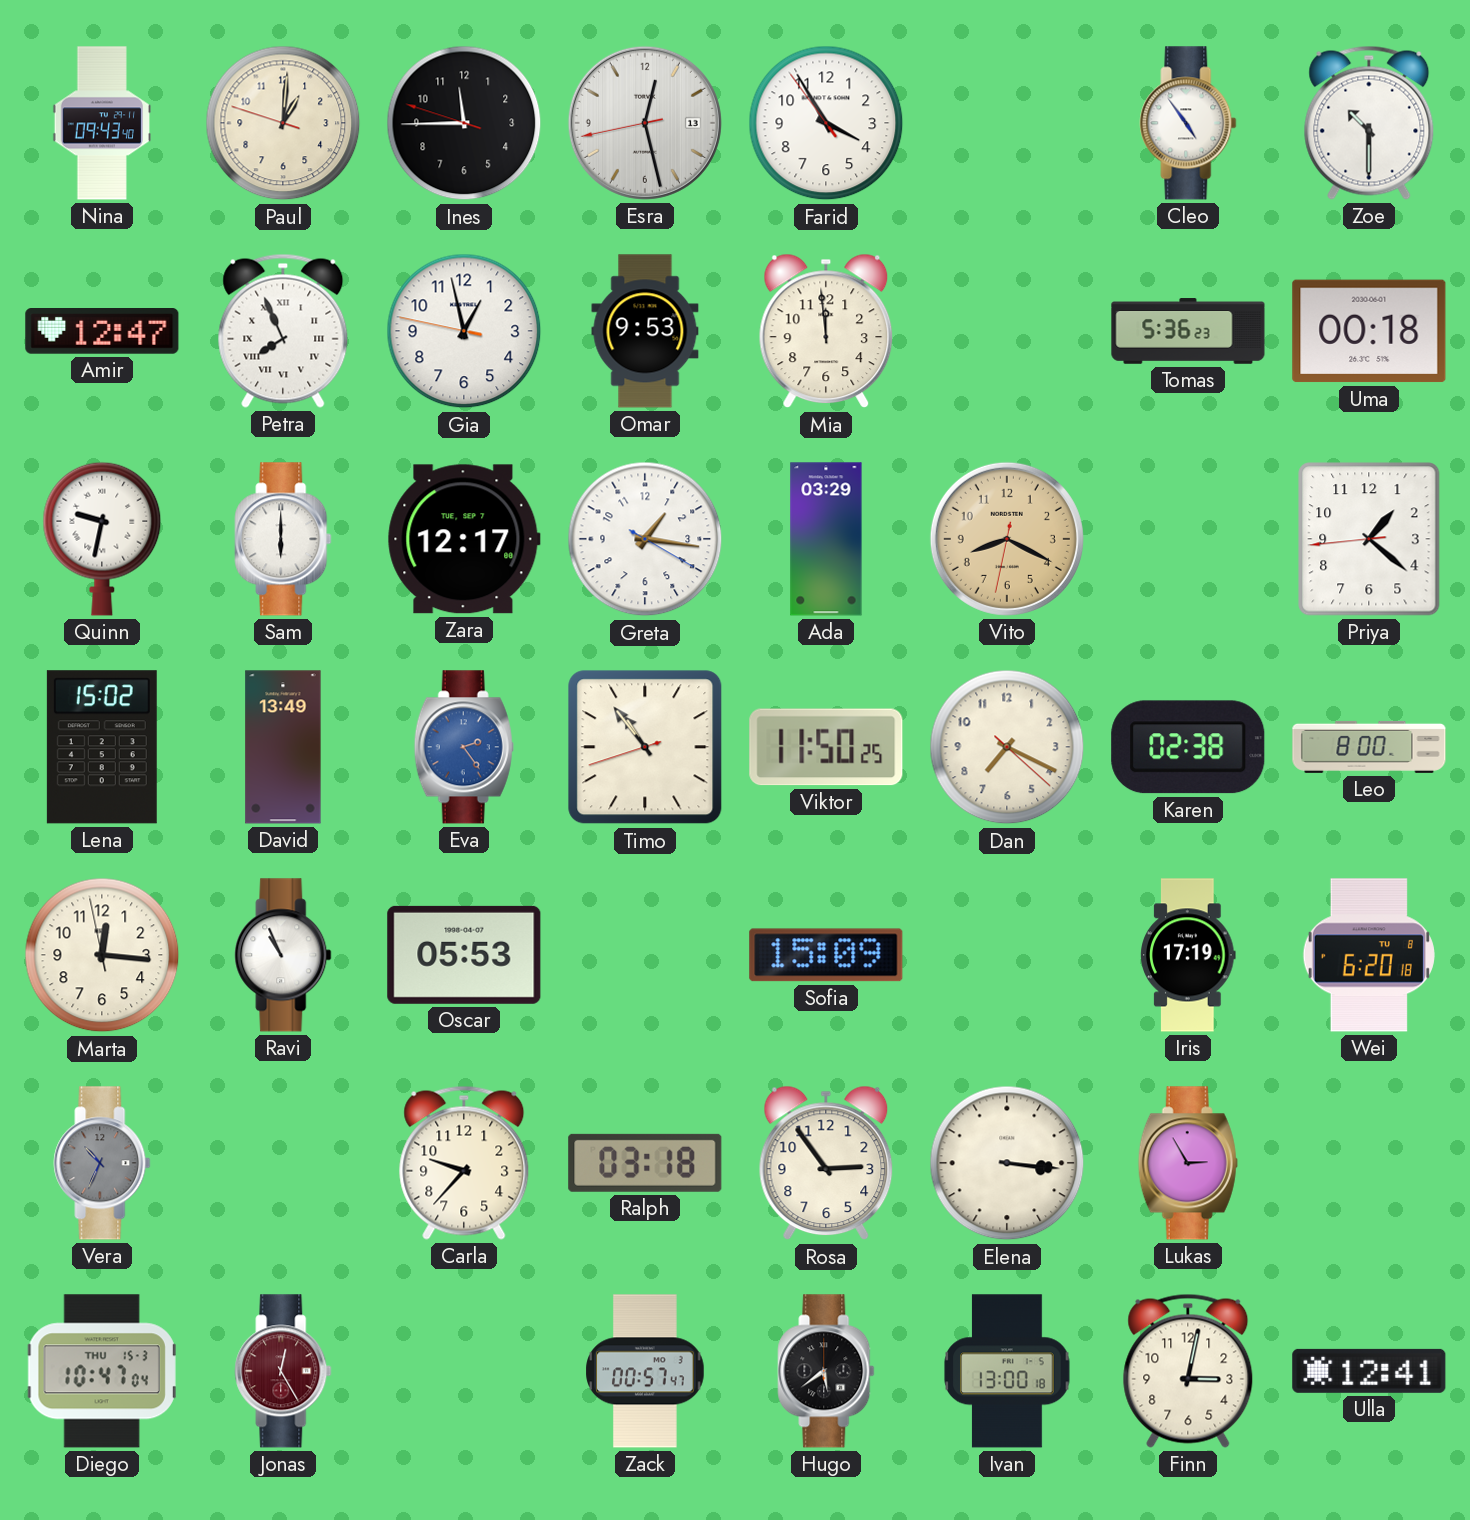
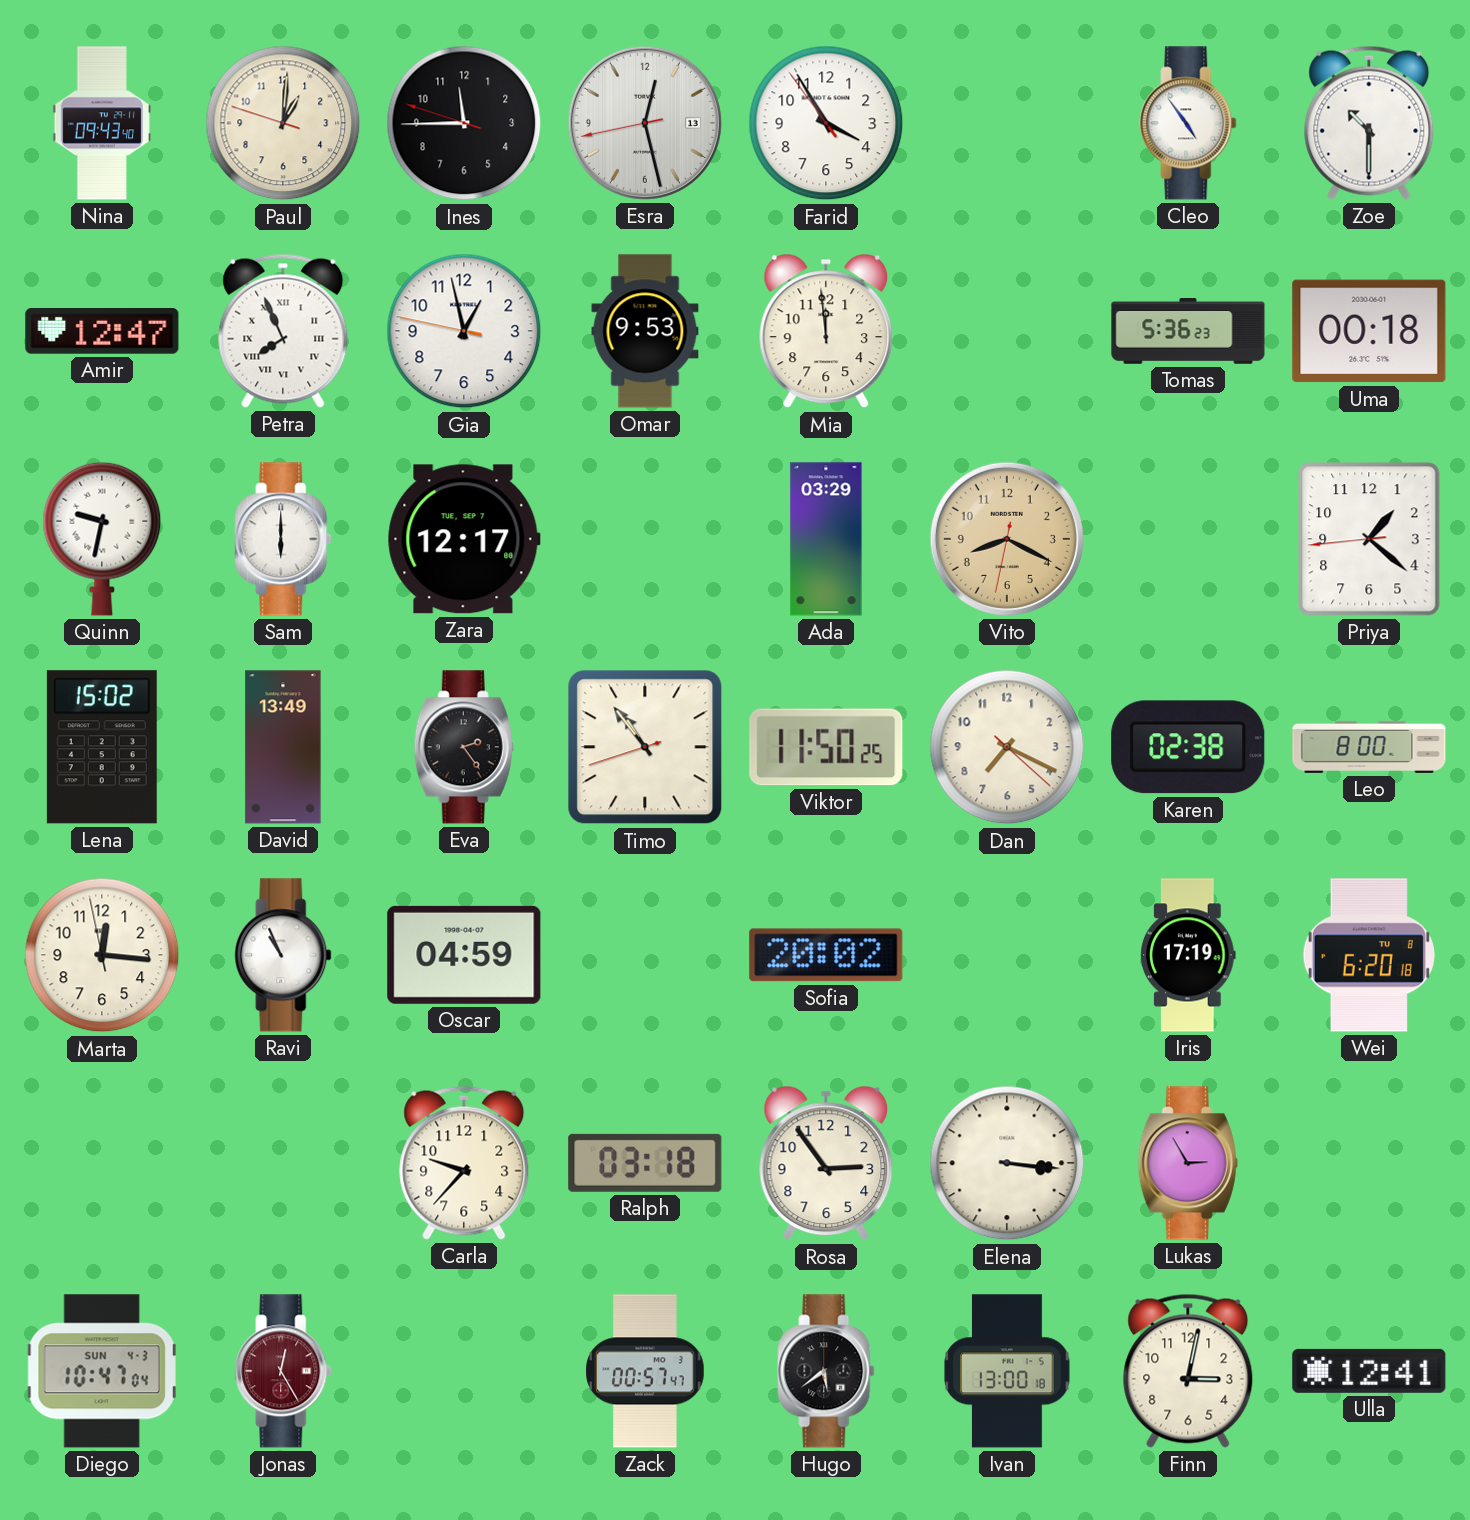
Greta: 1:16 -> none
Eva dial: blue -> black
Oscar: 05:53 -> 04:59
Sofia: 15:09 -> 20:02
Vera: 10:34 -> none
Diego date: THU 15-3 -> SUN 4-3
